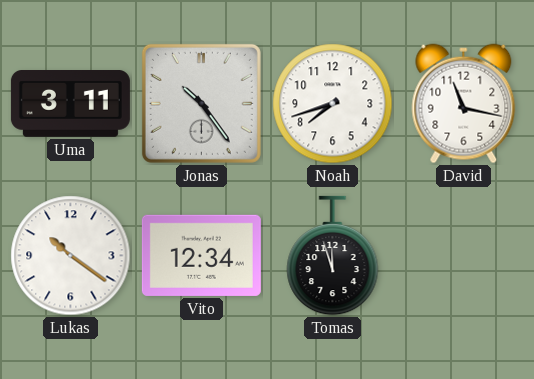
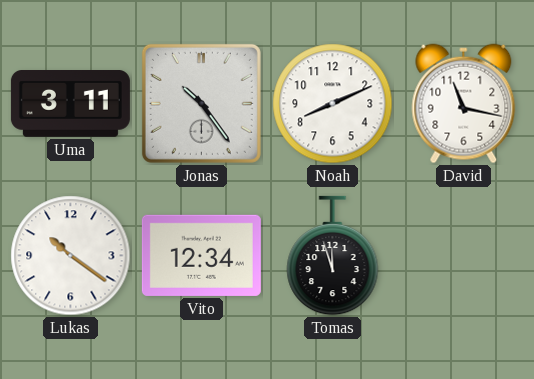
Noah: 7:42 -> 8:11
